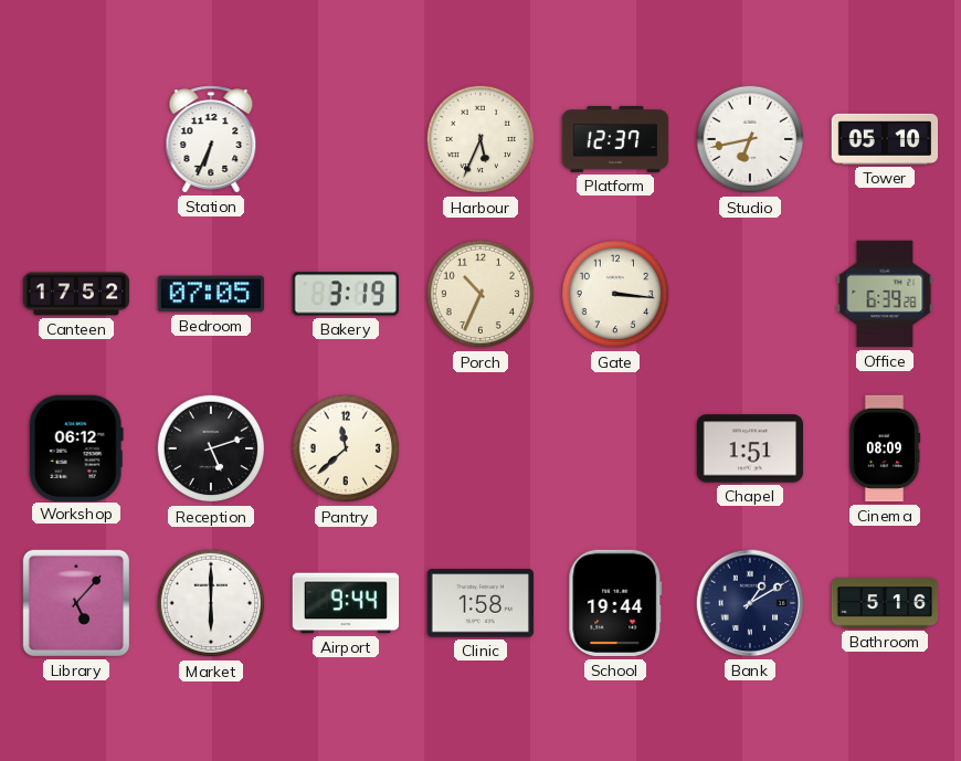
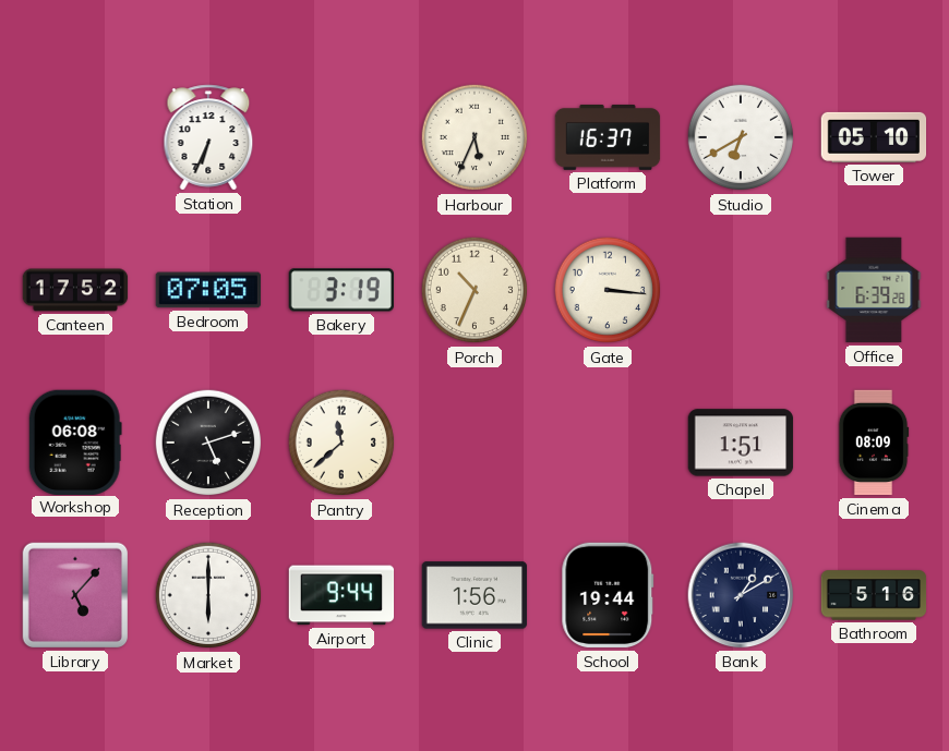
Platform: 12:37 -> 16:37
Studio: 6:43 -> 6:40
Workshop: 06:12 -> 06:08
Clinic: 1:58 -> 1:56
